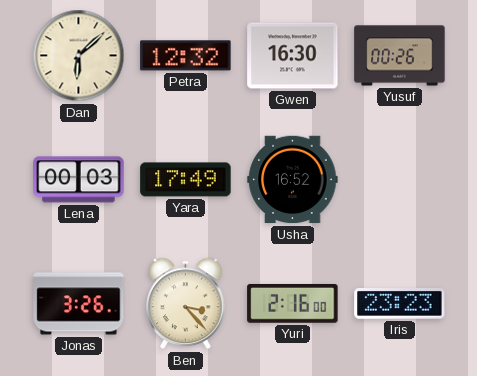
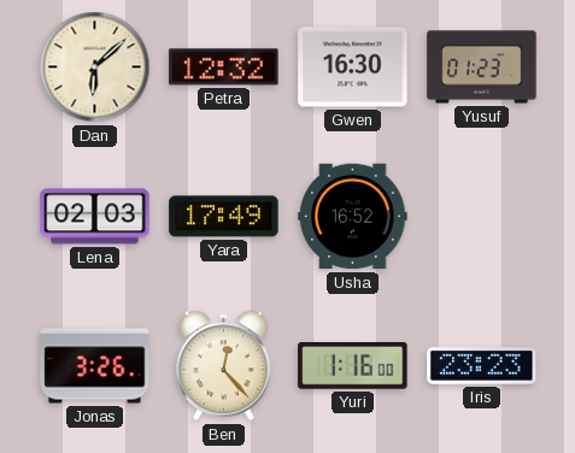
Yusuf: 00:26 -> 01:23
Lena: 00:03 -> 02:03
Ben: 3:23 -> 12:23
Yuri: 2:16 -> 1:16
